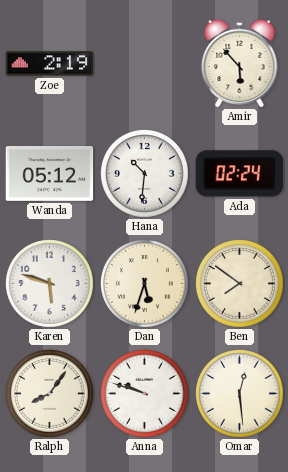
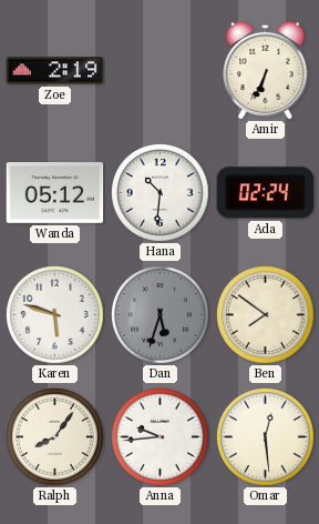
Amir: 5:53 -> 6:34
Dan dial: cream -> grey
Anna: 9:48 -> 9:44
